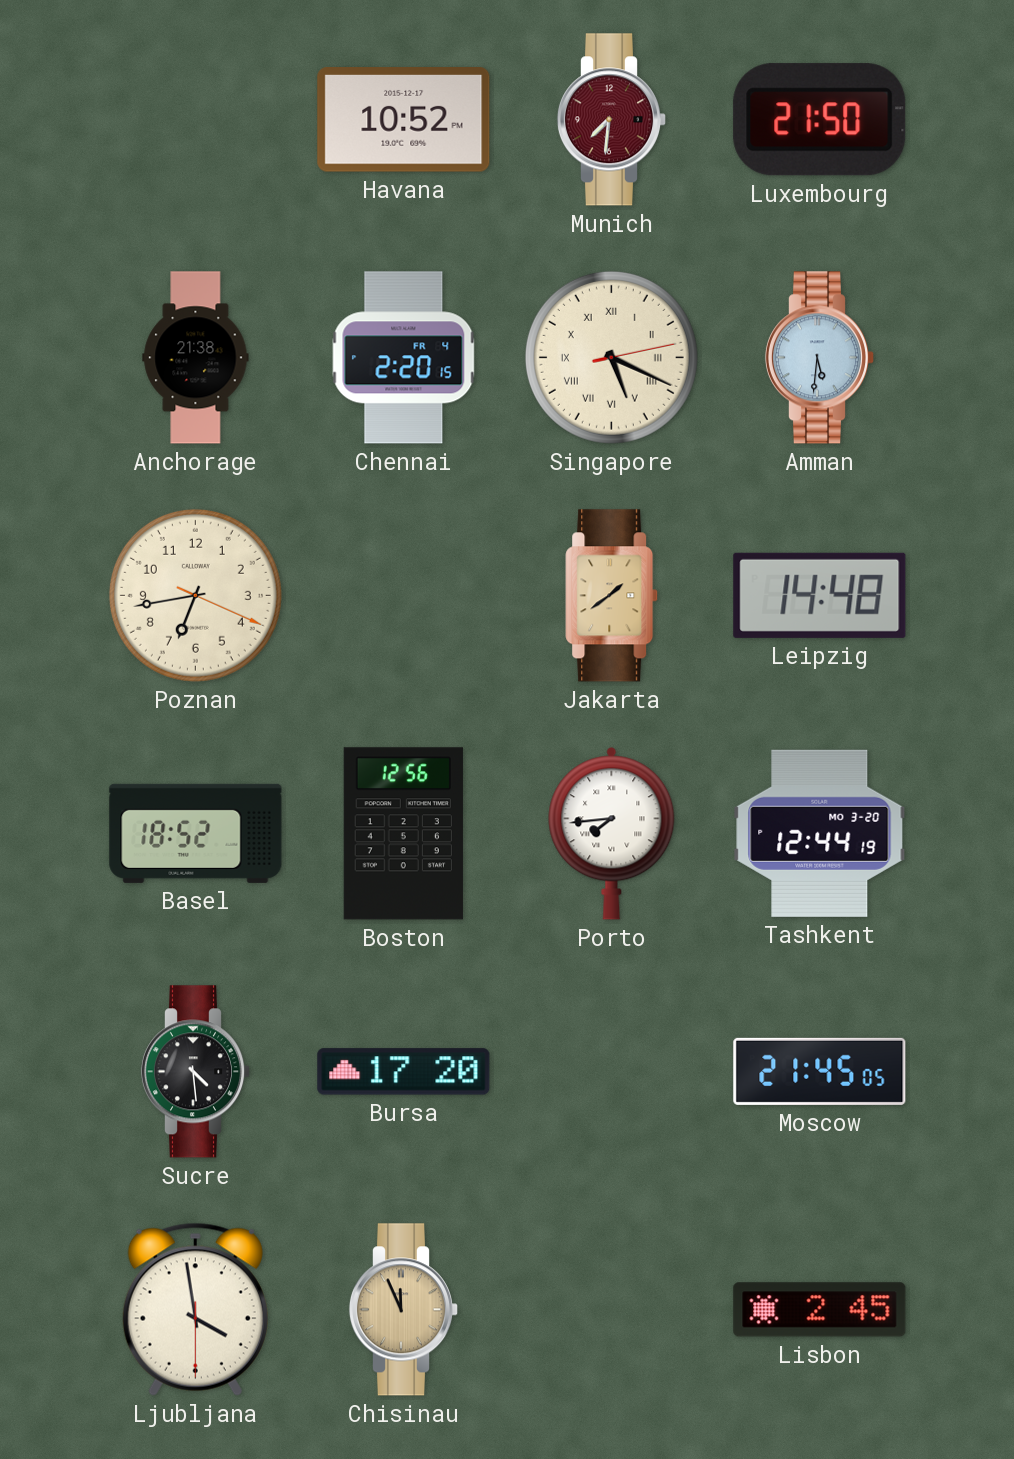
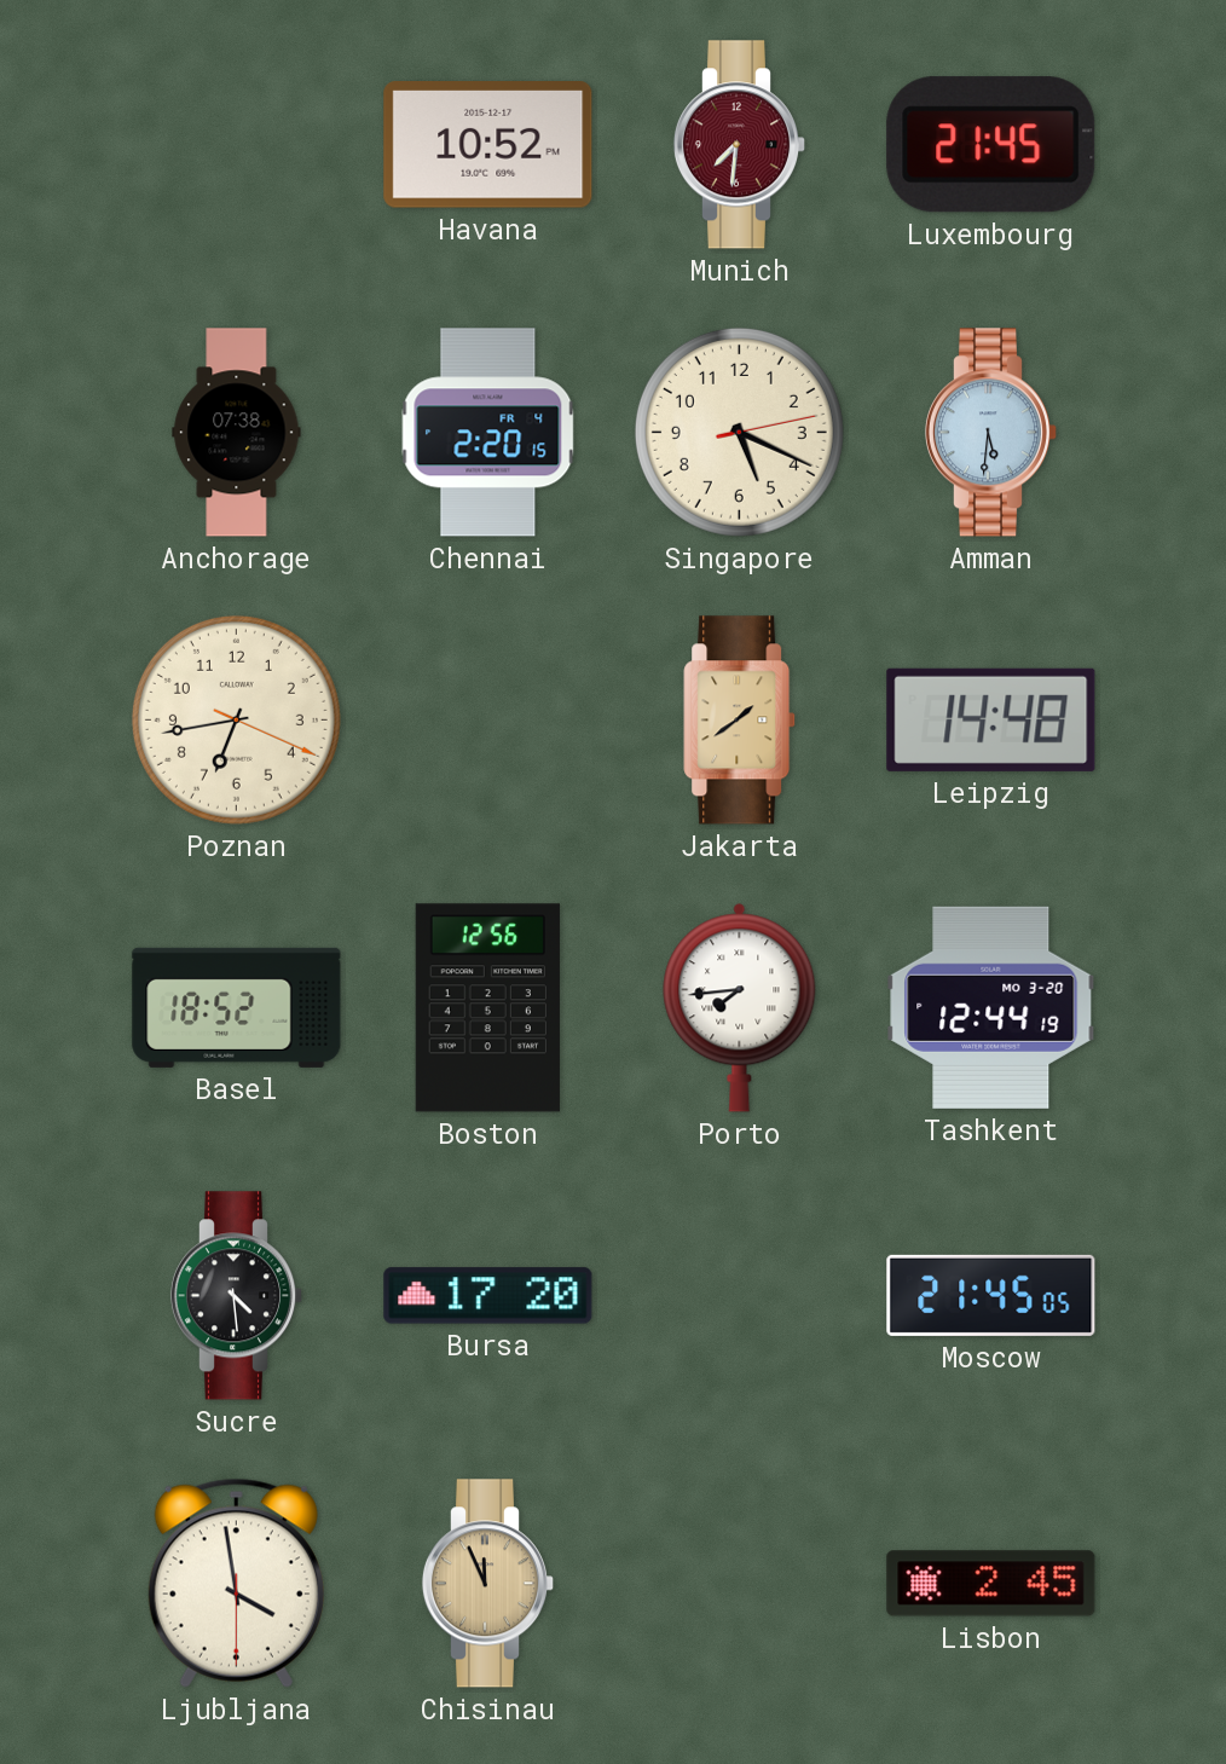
Luxembourg: 21:50 -> 21:45
Anchorage: 21:38 -> 07:38
Singapore numerals: Roman -> Arabic
